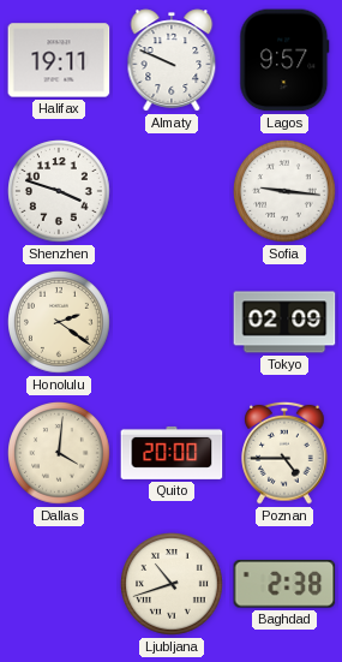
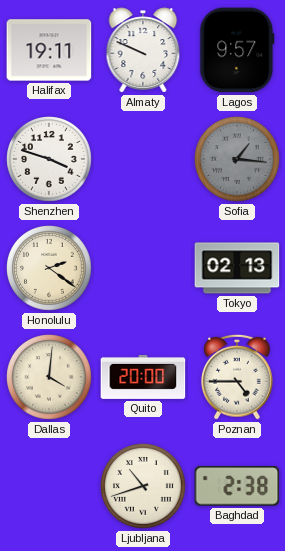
Sofia: 9:16 -> 1:16
Sofia dial: white -> grey
Tokyo: 02:09 -> 02:13
